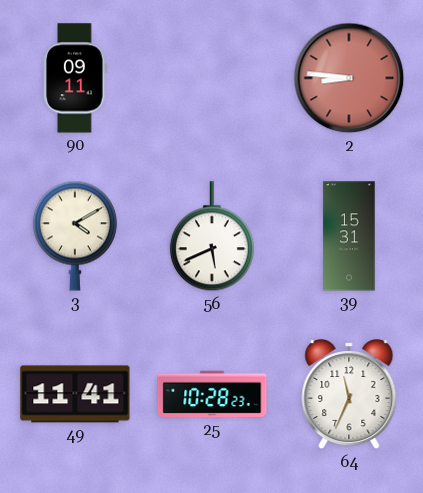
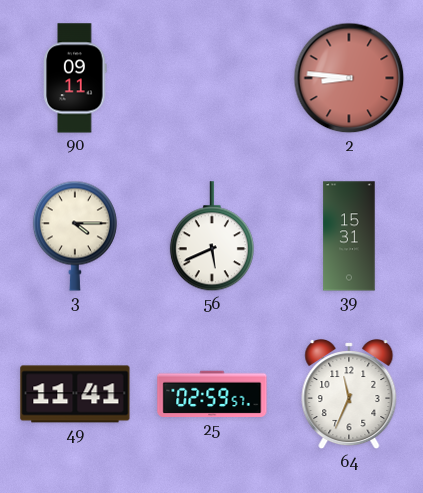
3: 4:10 -> 4:15
25: 10:28 -> 02:59
